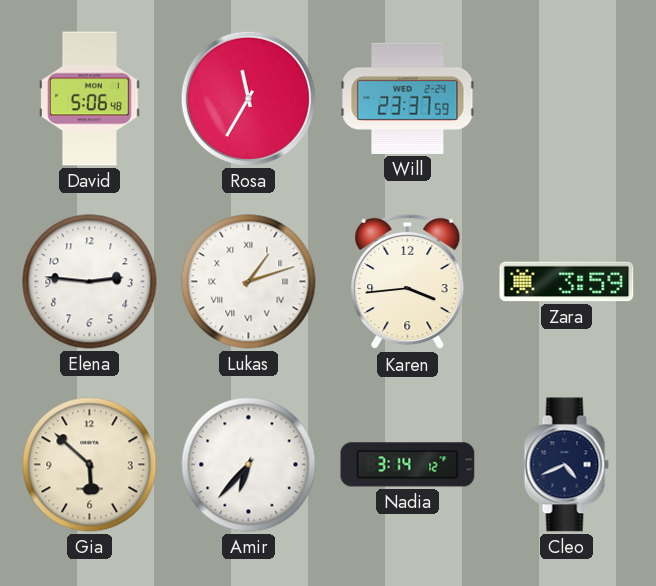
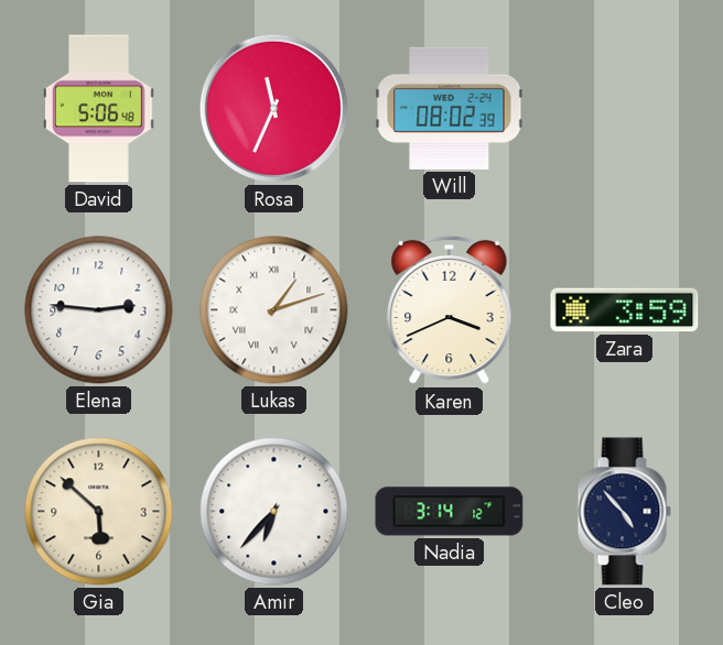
Rosa: 11:35 -> 11:34
Will: 23:37 -> 08:02
Karen: 3:44 -> 3:41
Cleo: 4:41 -> 4:53
